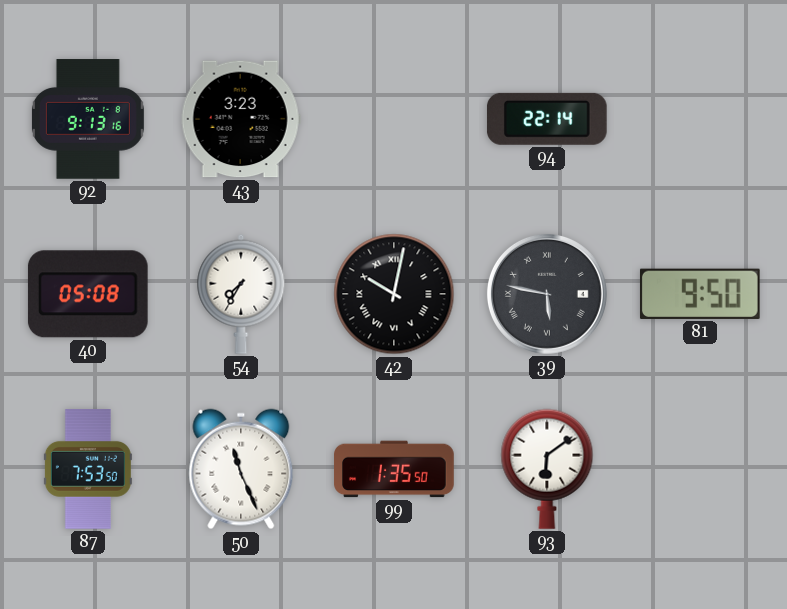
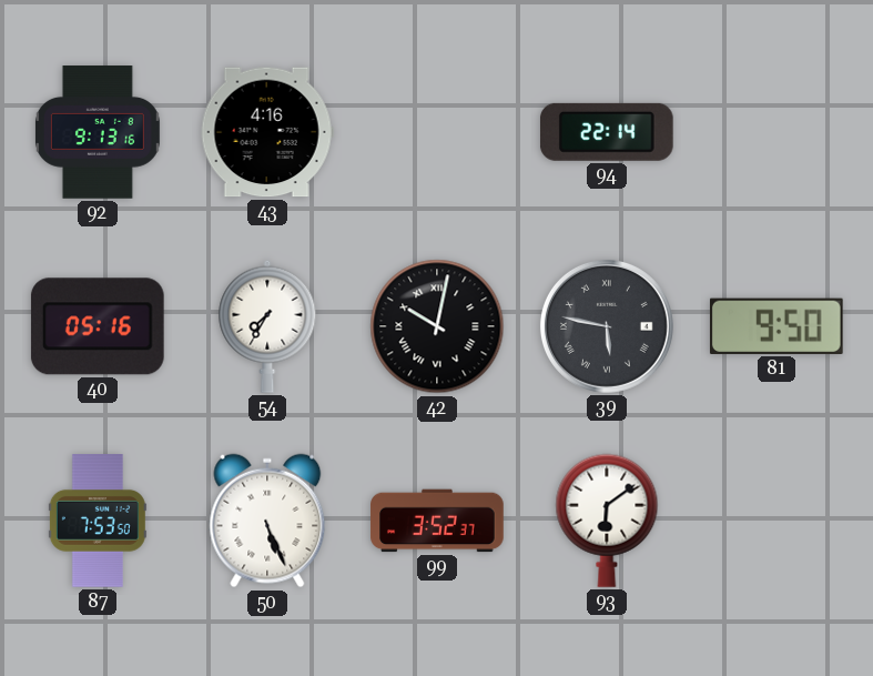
43: 3:23 -> 4:16
40: 05:08 -> 05:16
50: 11:26 -> 5:26
99: 1:35 -> 3:52
